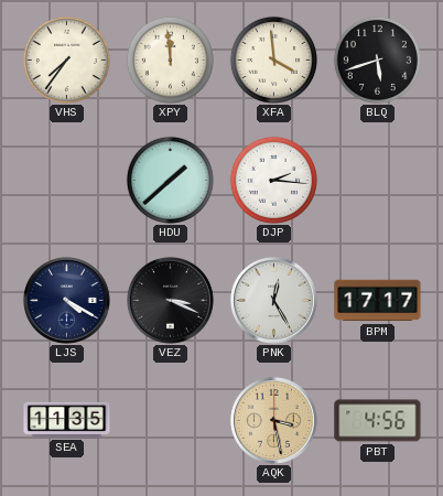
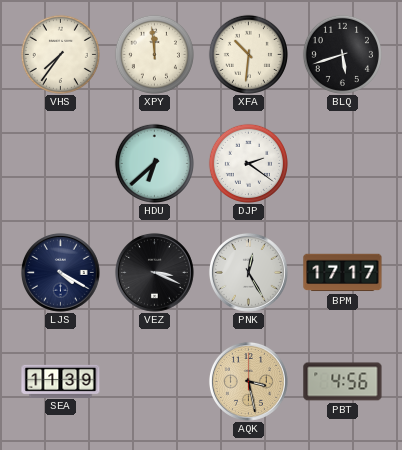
XFA: 3:59 -> 10:31
HDU: 1:38 -> 6:38
DJP: 2:16 -> 2:21
SEA: 11:35 -> 11:39
